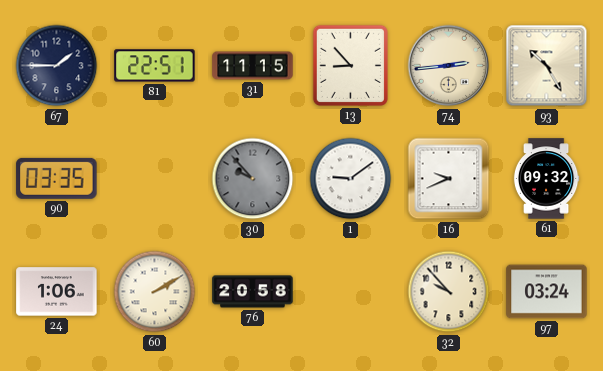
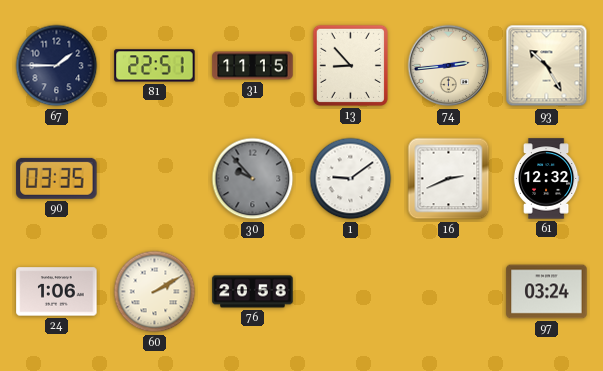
16: 9:41 -> 2:41
61: 09:32 -> 12:32
32: 9:53 -> none
